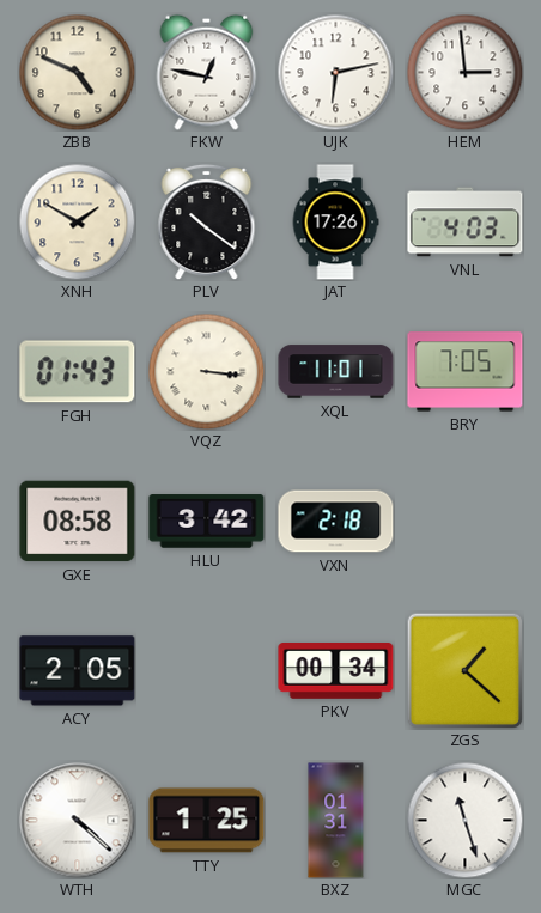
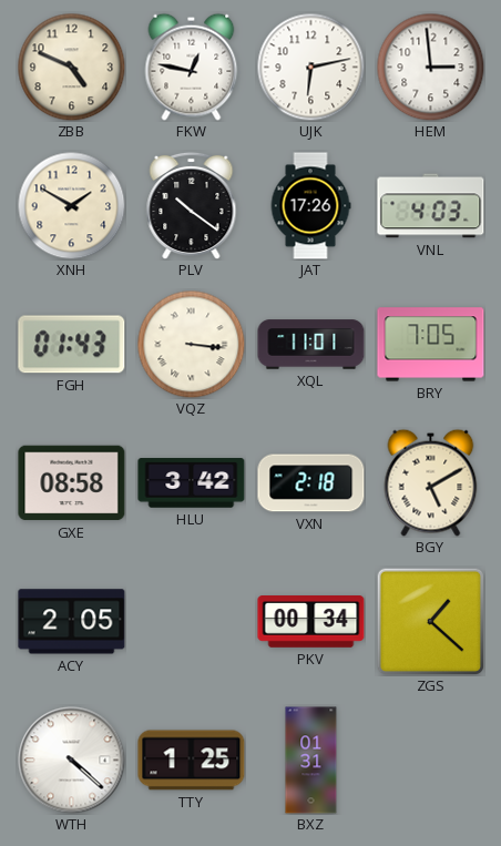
BGY: none -> 5:10
MGC: 11:27 -> none
